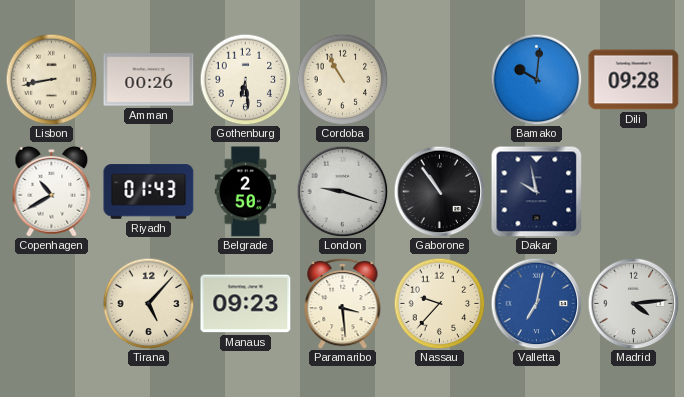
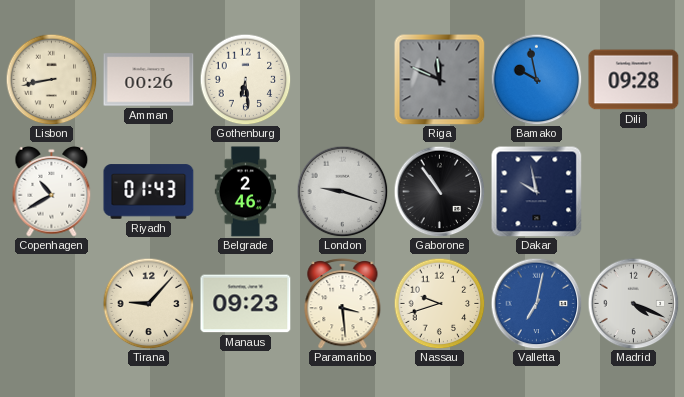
Cordoba: 10:55 -> none
Riga: none -> 11:49
Bamako: 10:01 -> 9:58
Belgrade: 2:50 -> 2:46
Tirana: 5:07 -> 9:07
Nassau: 9:37 -> 9:42
Madrid: 4:14 -> 4:19
